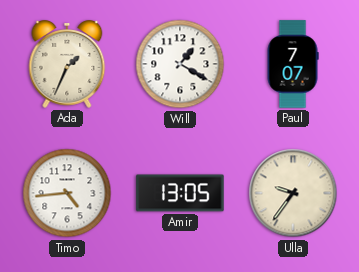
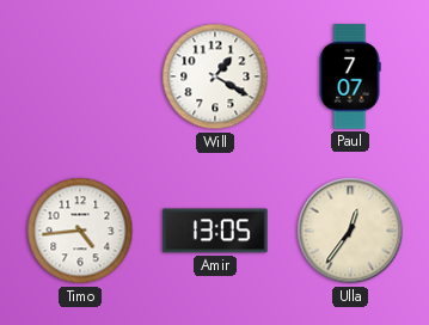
Ada: 1:34 -> none
Ulla: 9:36 -> 12:36
